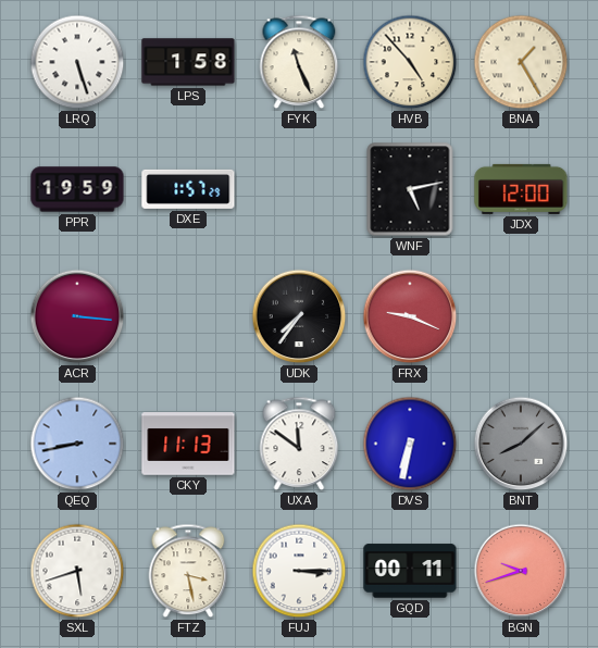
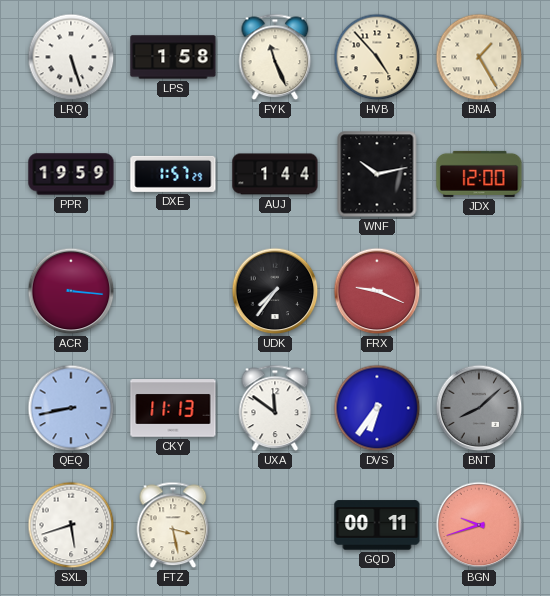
AUJ: none -> 1:44
WNF: 5:13 -> 10:13
DVS: 6:32 -> 6:36
FUJ: 3:15 -> none
